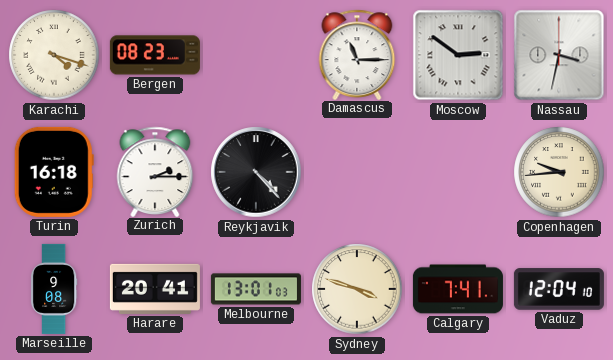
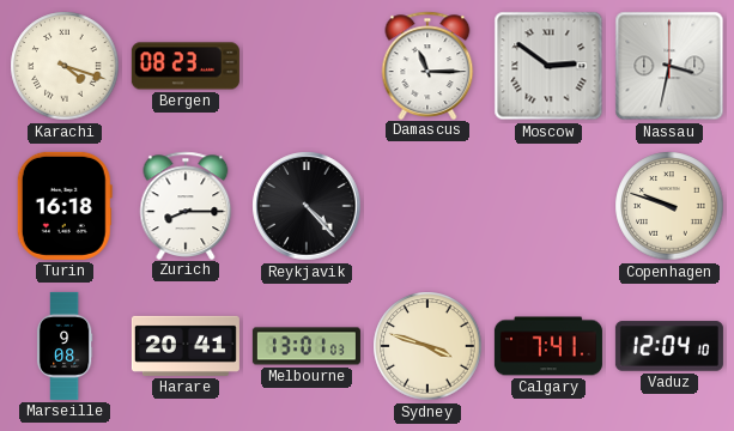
Zurich: 2:15 -> 8:15
Copenhagen: 9:44 -> 9:48
